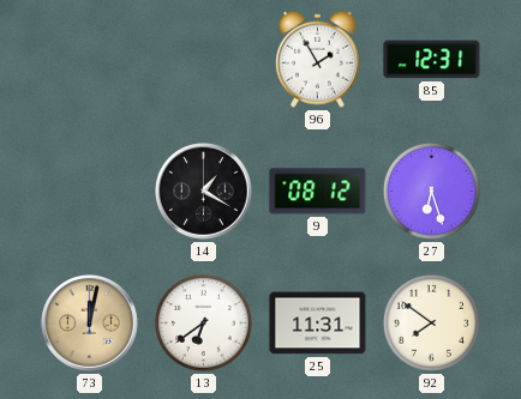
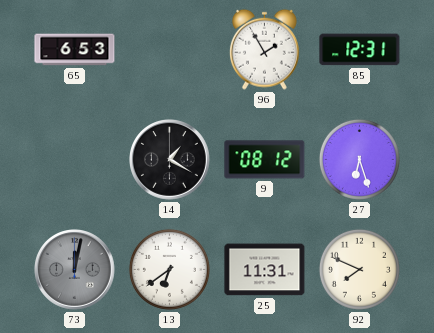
65: none -> 6:53
73 dial: champagne -> grey
92: 7:51 -> 7:49
